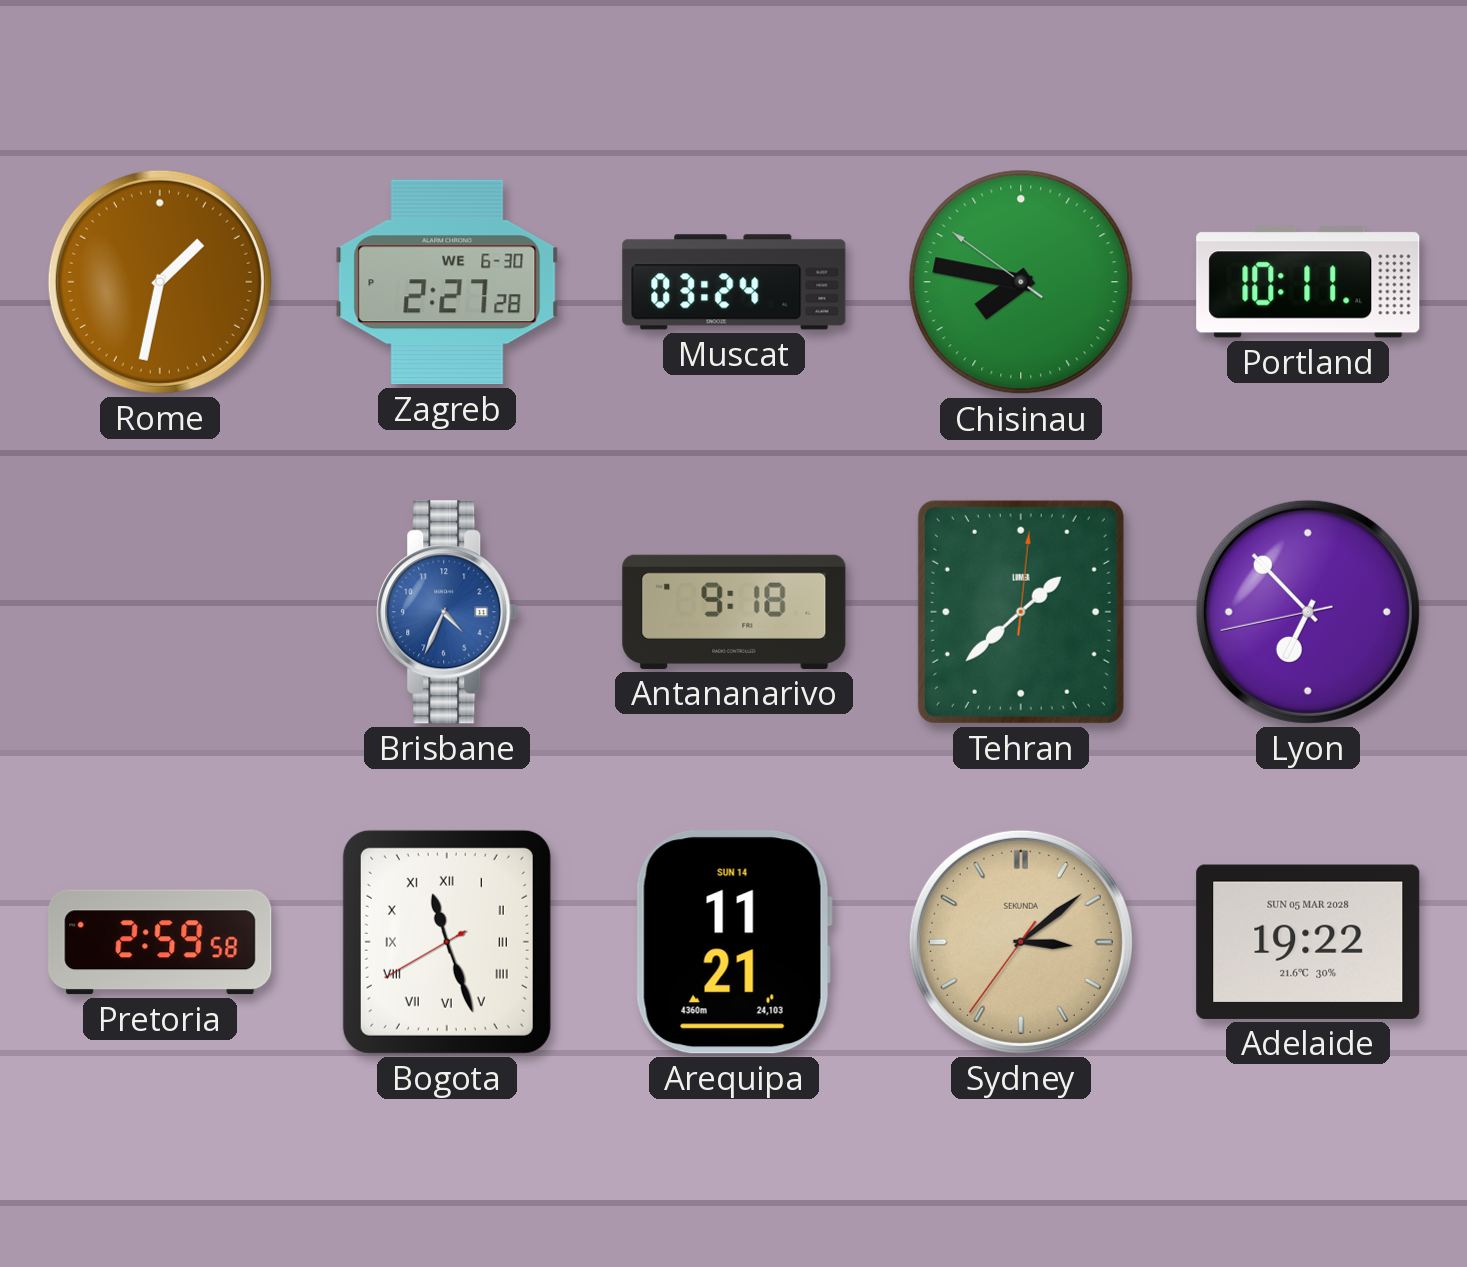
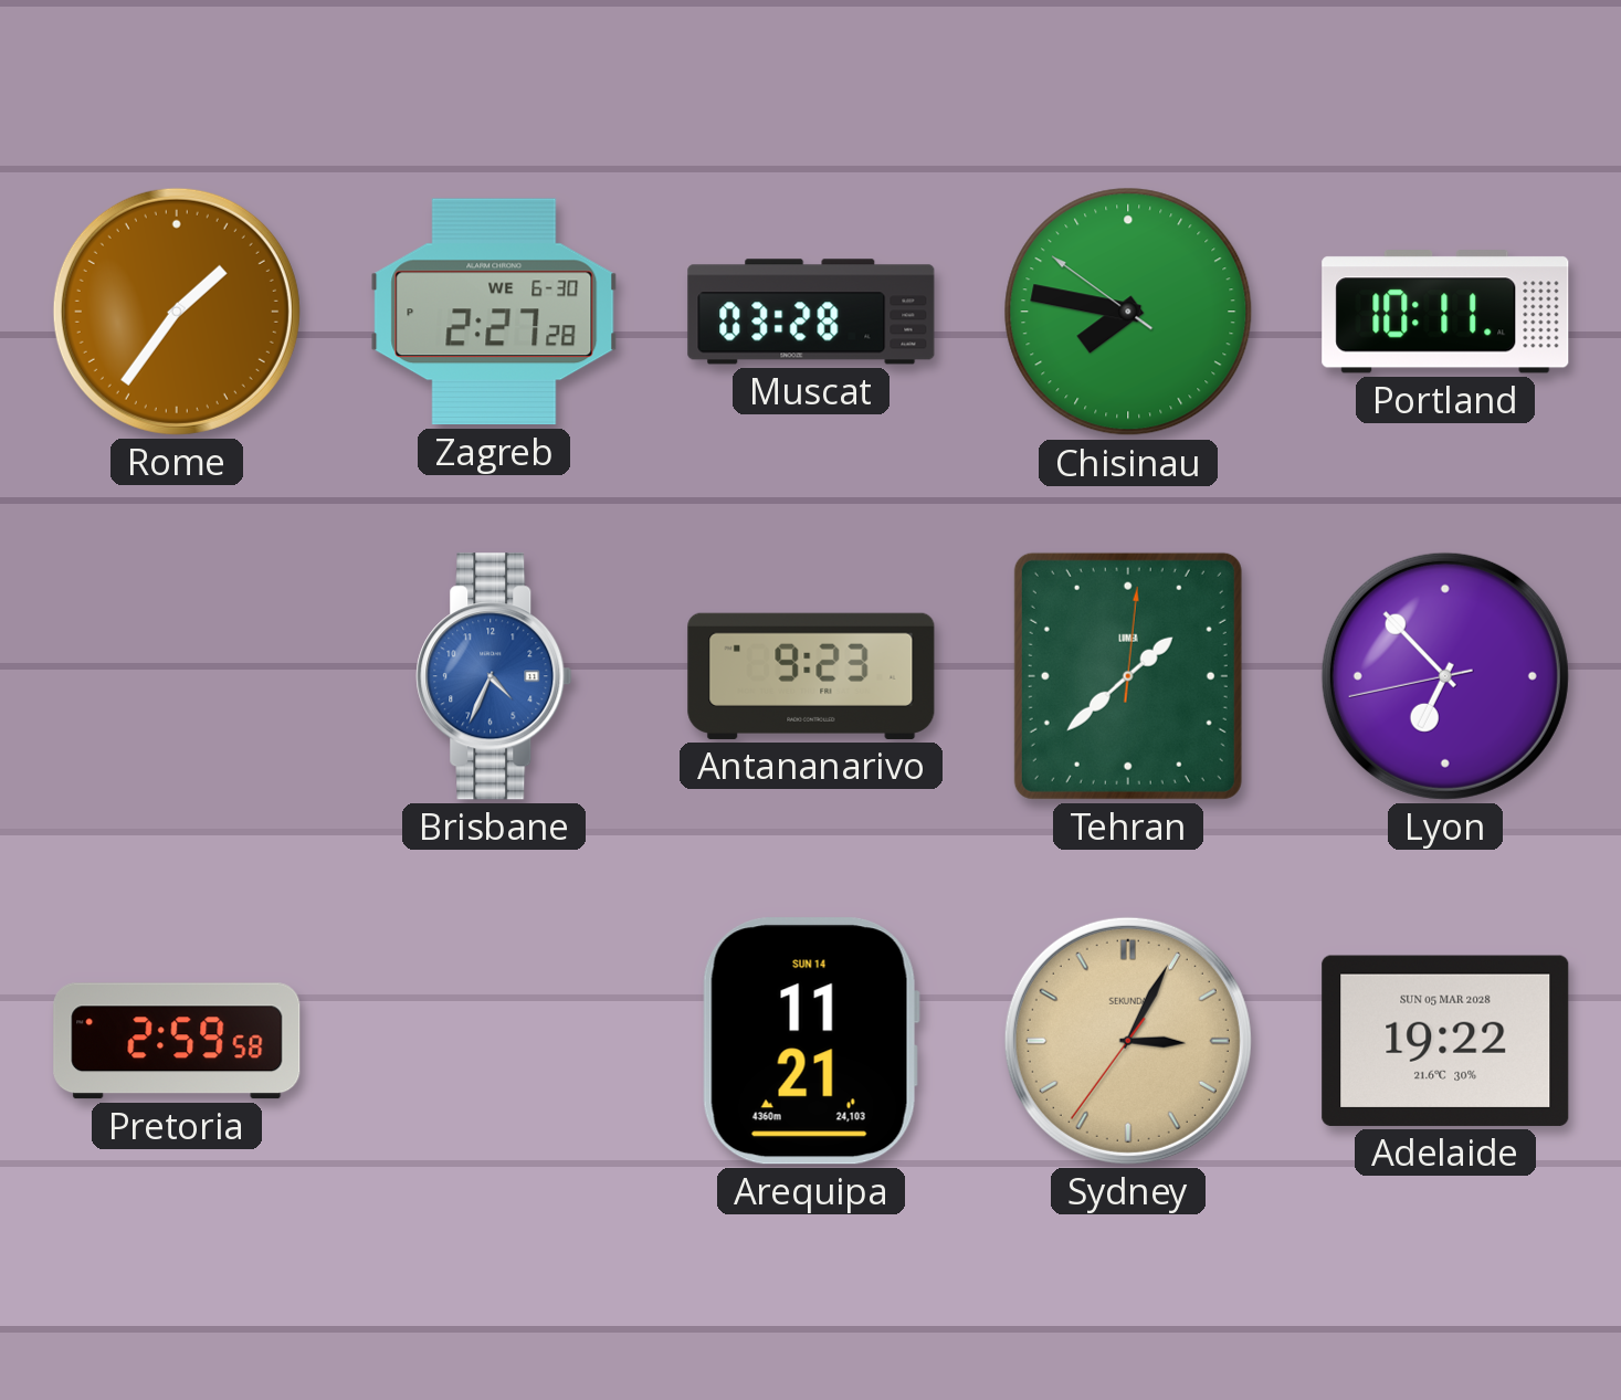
Rome: 1:32 -> 1:36
Muscat: 03:24 -> 03:28
Antananarivo: 9:18 -> 9:23
Bogota: 11:26 -> none
Sydney: 3:08 -> 3:04
